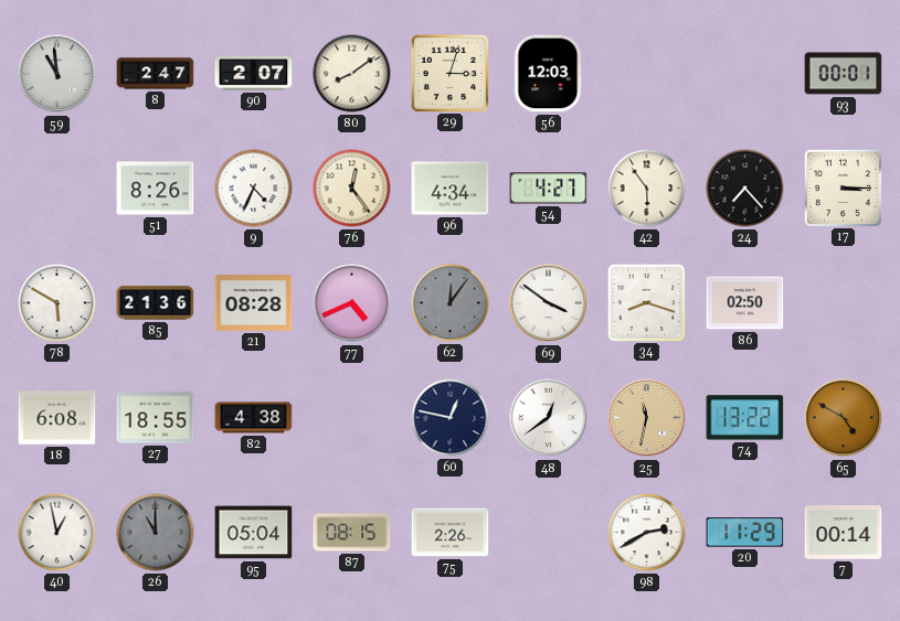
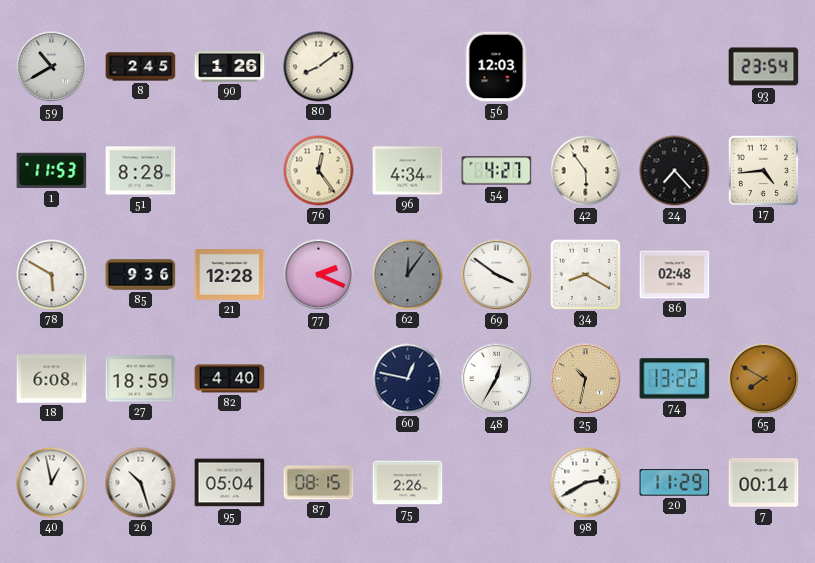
59: 10:59 -> 10:40
8: 2:47 -> 2:45
90: 2:07 -> 1:26
29: 3:03 -> none
93: 00:01 -> 23:54
1: none -> 11:53
51: 8:26 -> 8:28
9: 4:34 -> none
17: 3:15 -> 4:44
85: 21:36 -> 9:36
21: 08:28 -> 12:28
77: 4:41 -> 2:19
34: 8:18 -> 8:20
86: 02:50 -> 02:48
27: 18:55 -> 18:59
82: 4:38 -> 4:40
48: 12:39 -> 12:35
25: 11:32 -> 10:32
65: 4:50 -> 7:50
26: 11:00 -> 10:27
26 dial: grey -> white
